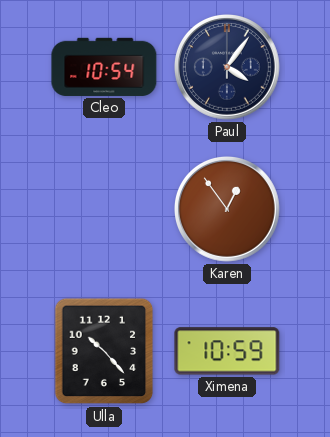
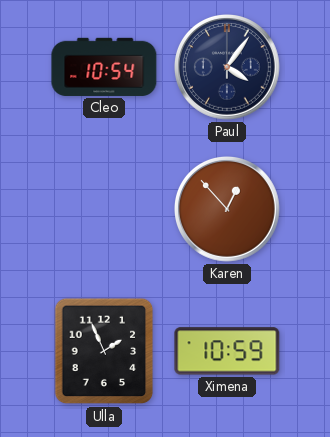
Karen: 12:54 -> 12:53
Ulla: 10:23 -> 1:56
